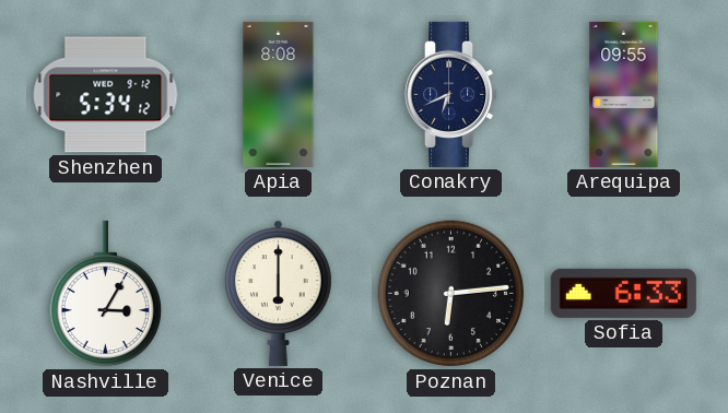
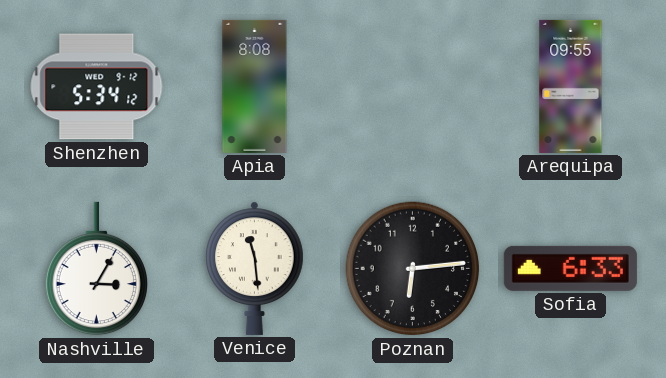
Conakry: 6:41 -> none
Venice: 6:00 -> 11:29
